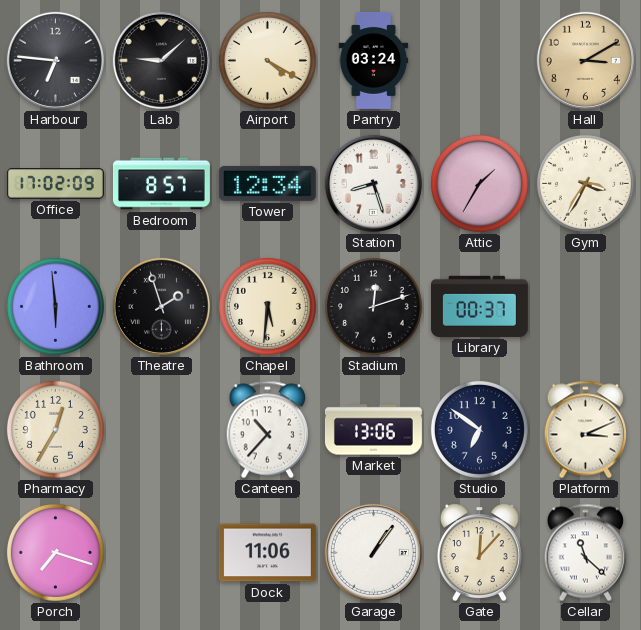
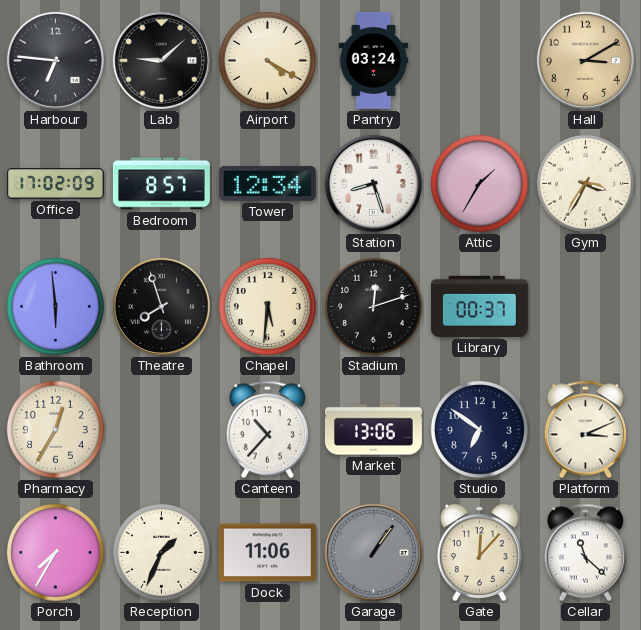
Theatre: 1:57 -> 7:57
Porch: 7:18 -> 7:35
Reception: none -> 1:34
Garage dial: white -> grey
